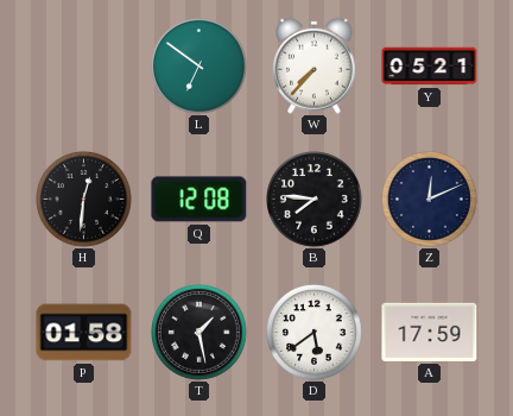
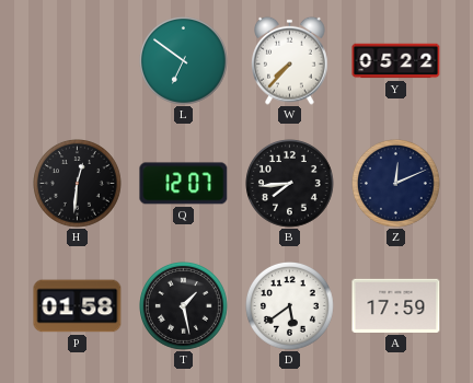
Y: 05:21 -> 05:22
Q: 12:08 -> 12:07
B: 7:46 -> 7:44
